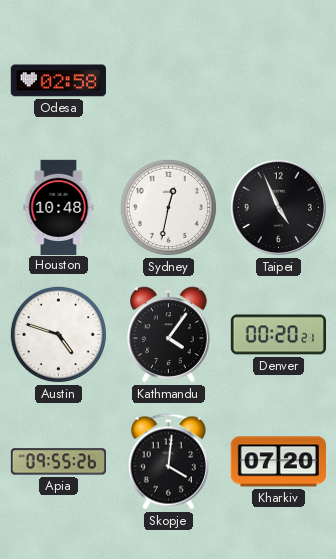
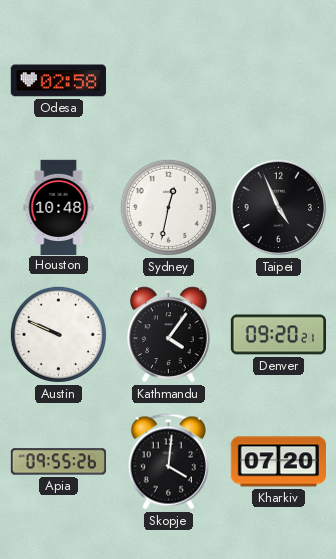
Austin: 4:48 -> 9:49
Denver: 00:20 -> 09:20
